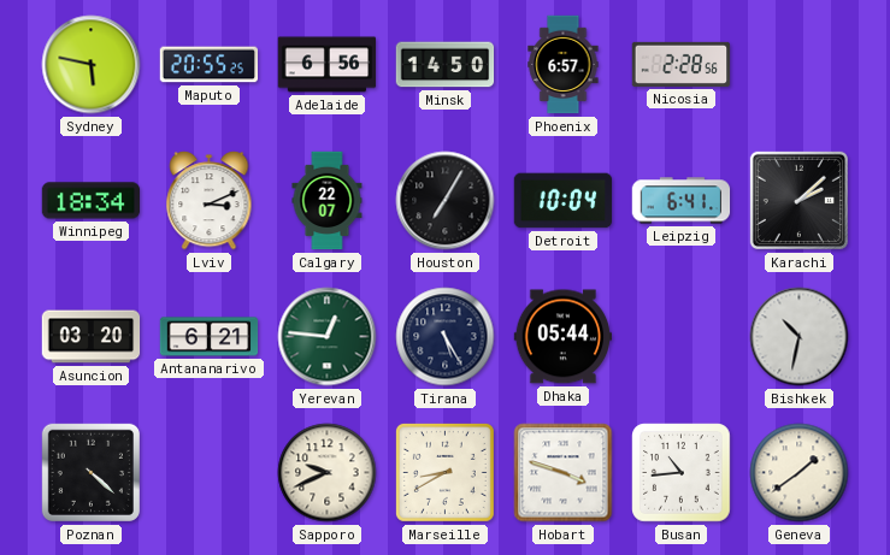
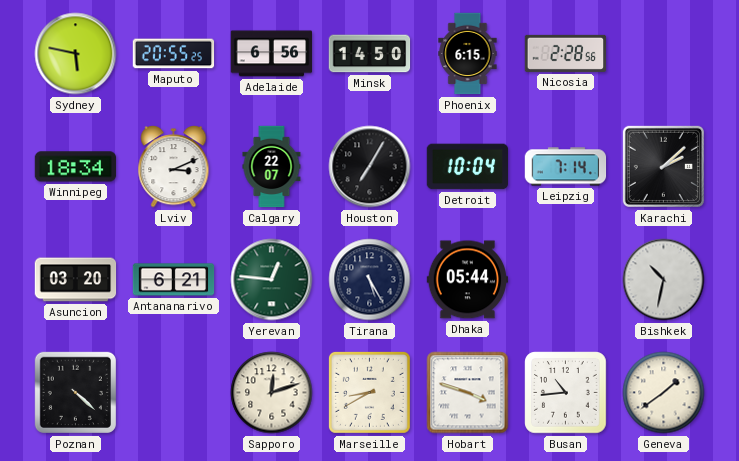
Phoenix: 6:57 -> 6:15
Leipzig: 6:41 -> 7:14
Sapporo: 9:41 -> 12:12
